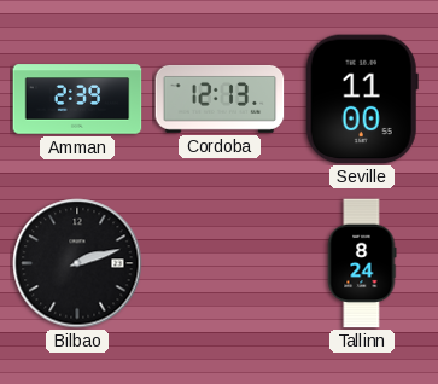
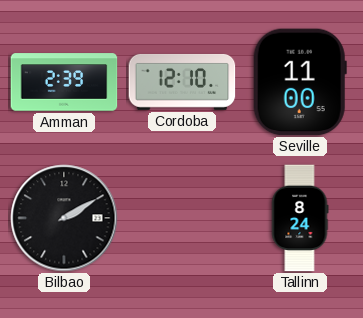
Cordoba: 12:13 -> 12:10
Bilbao: 2:12 -> 2:10
